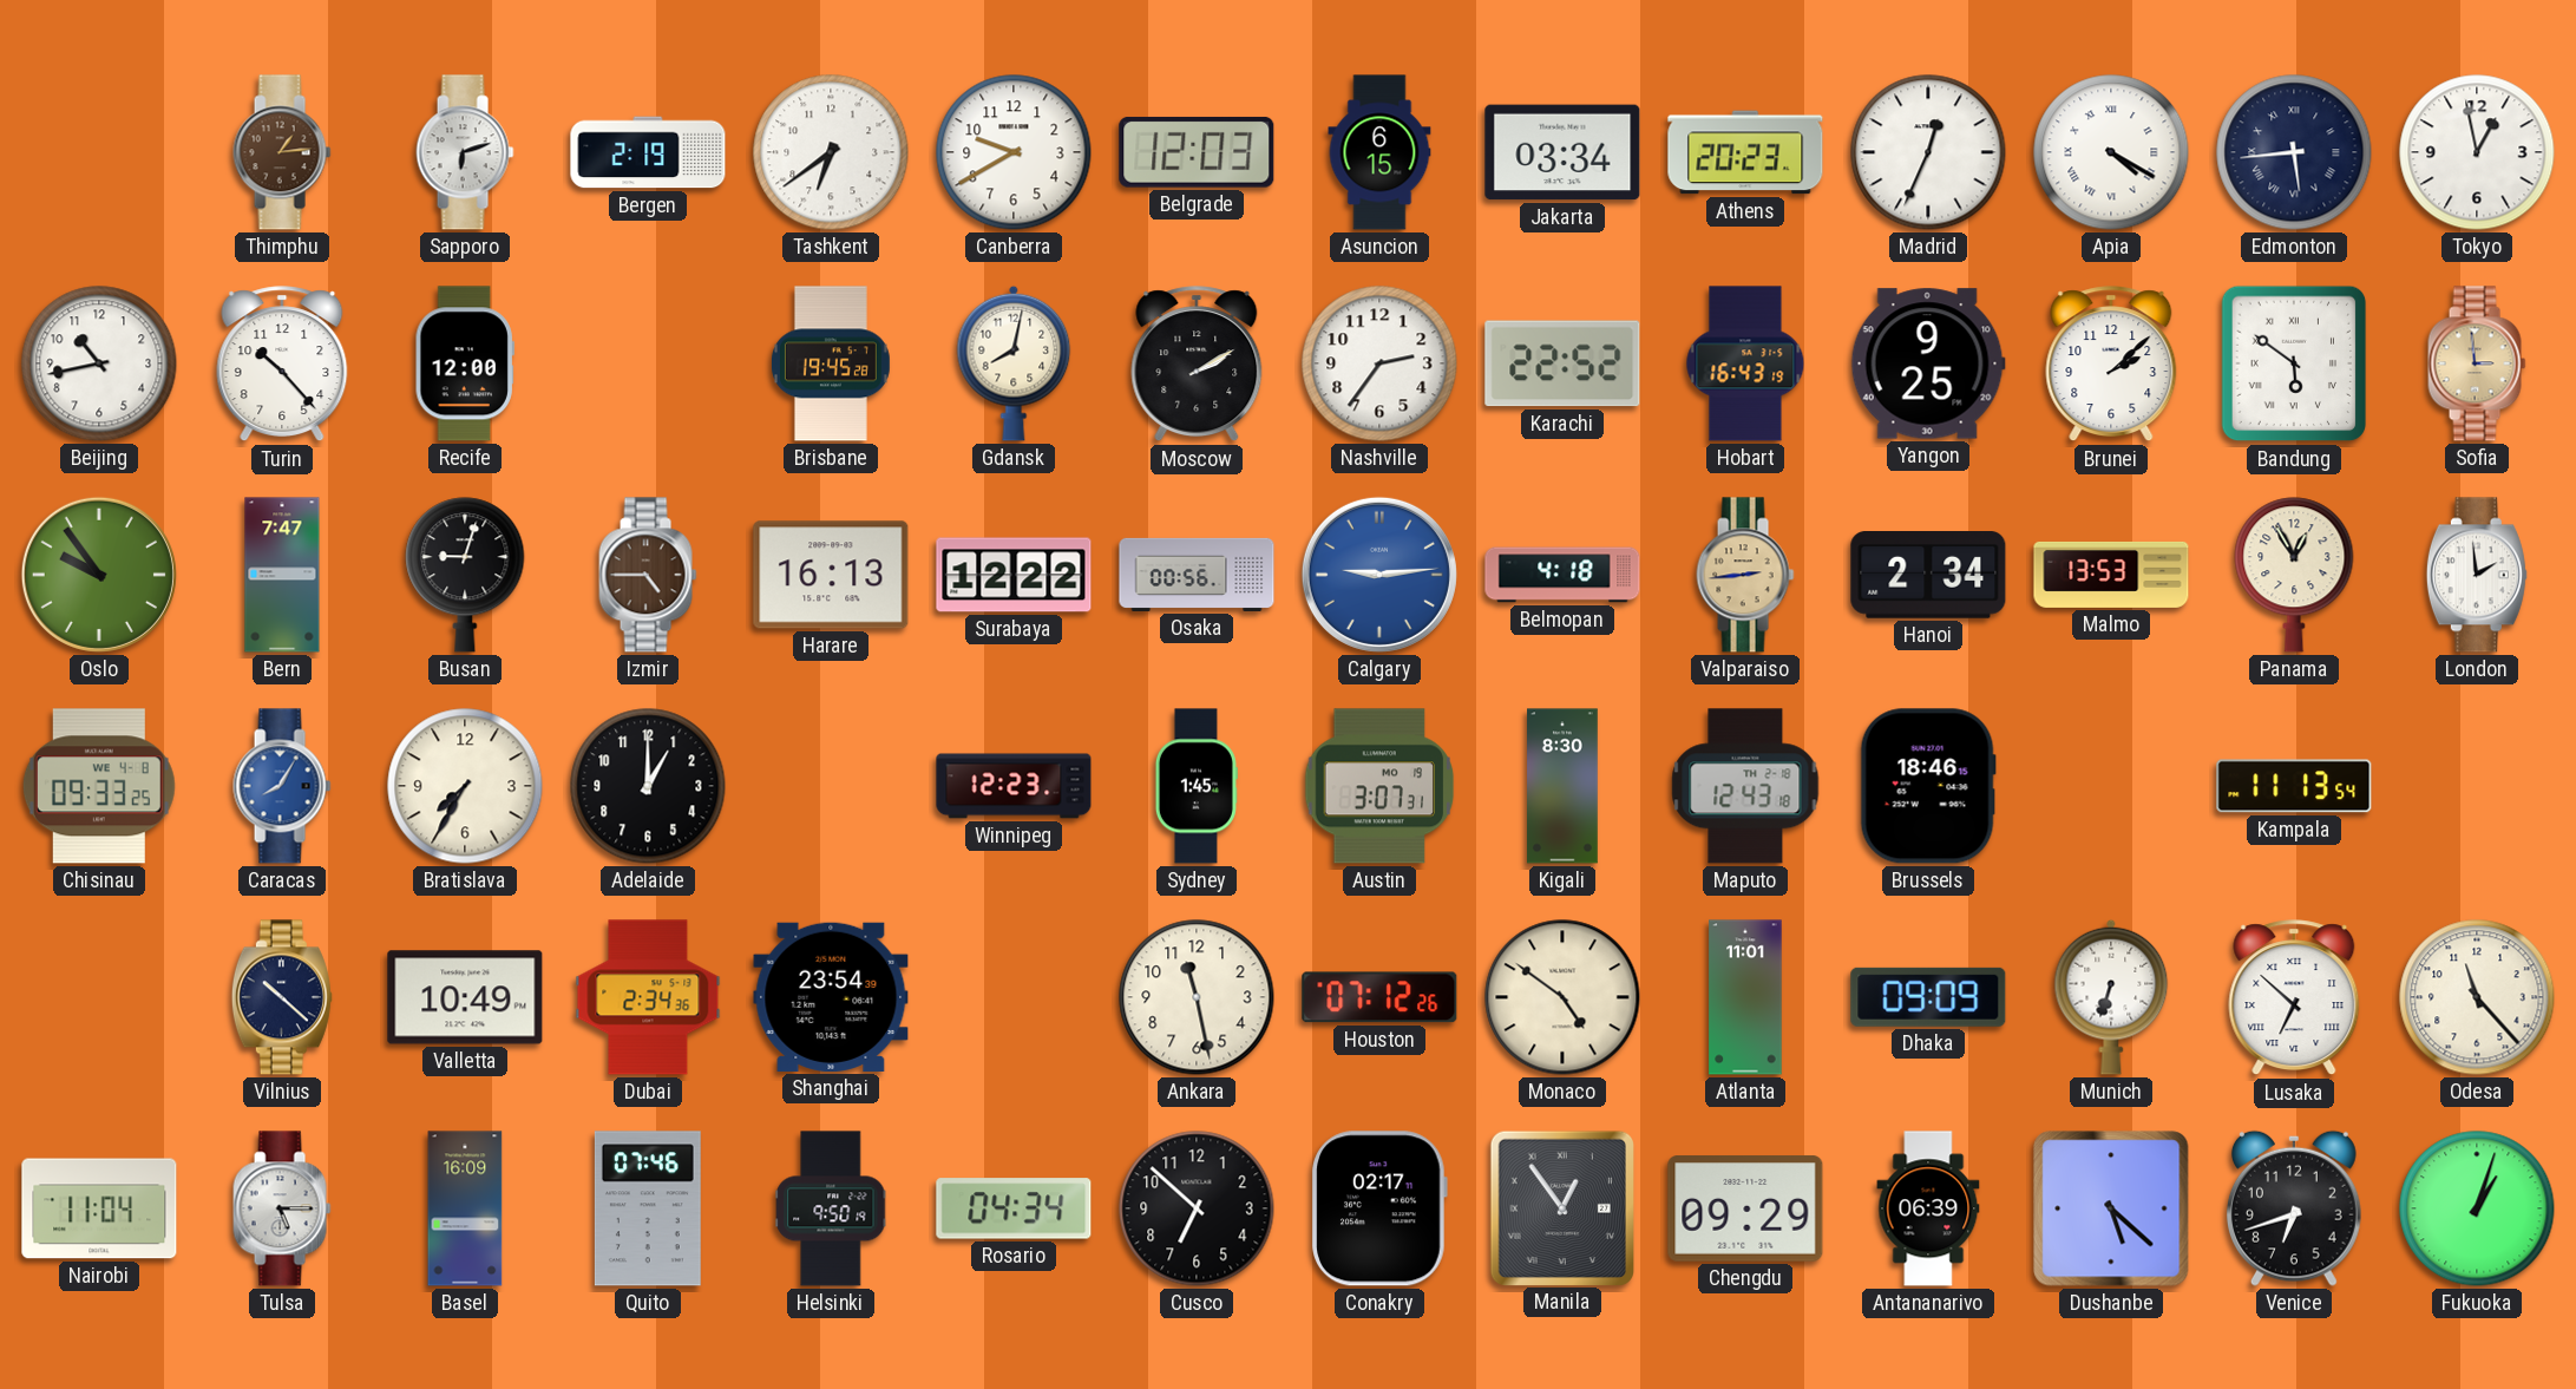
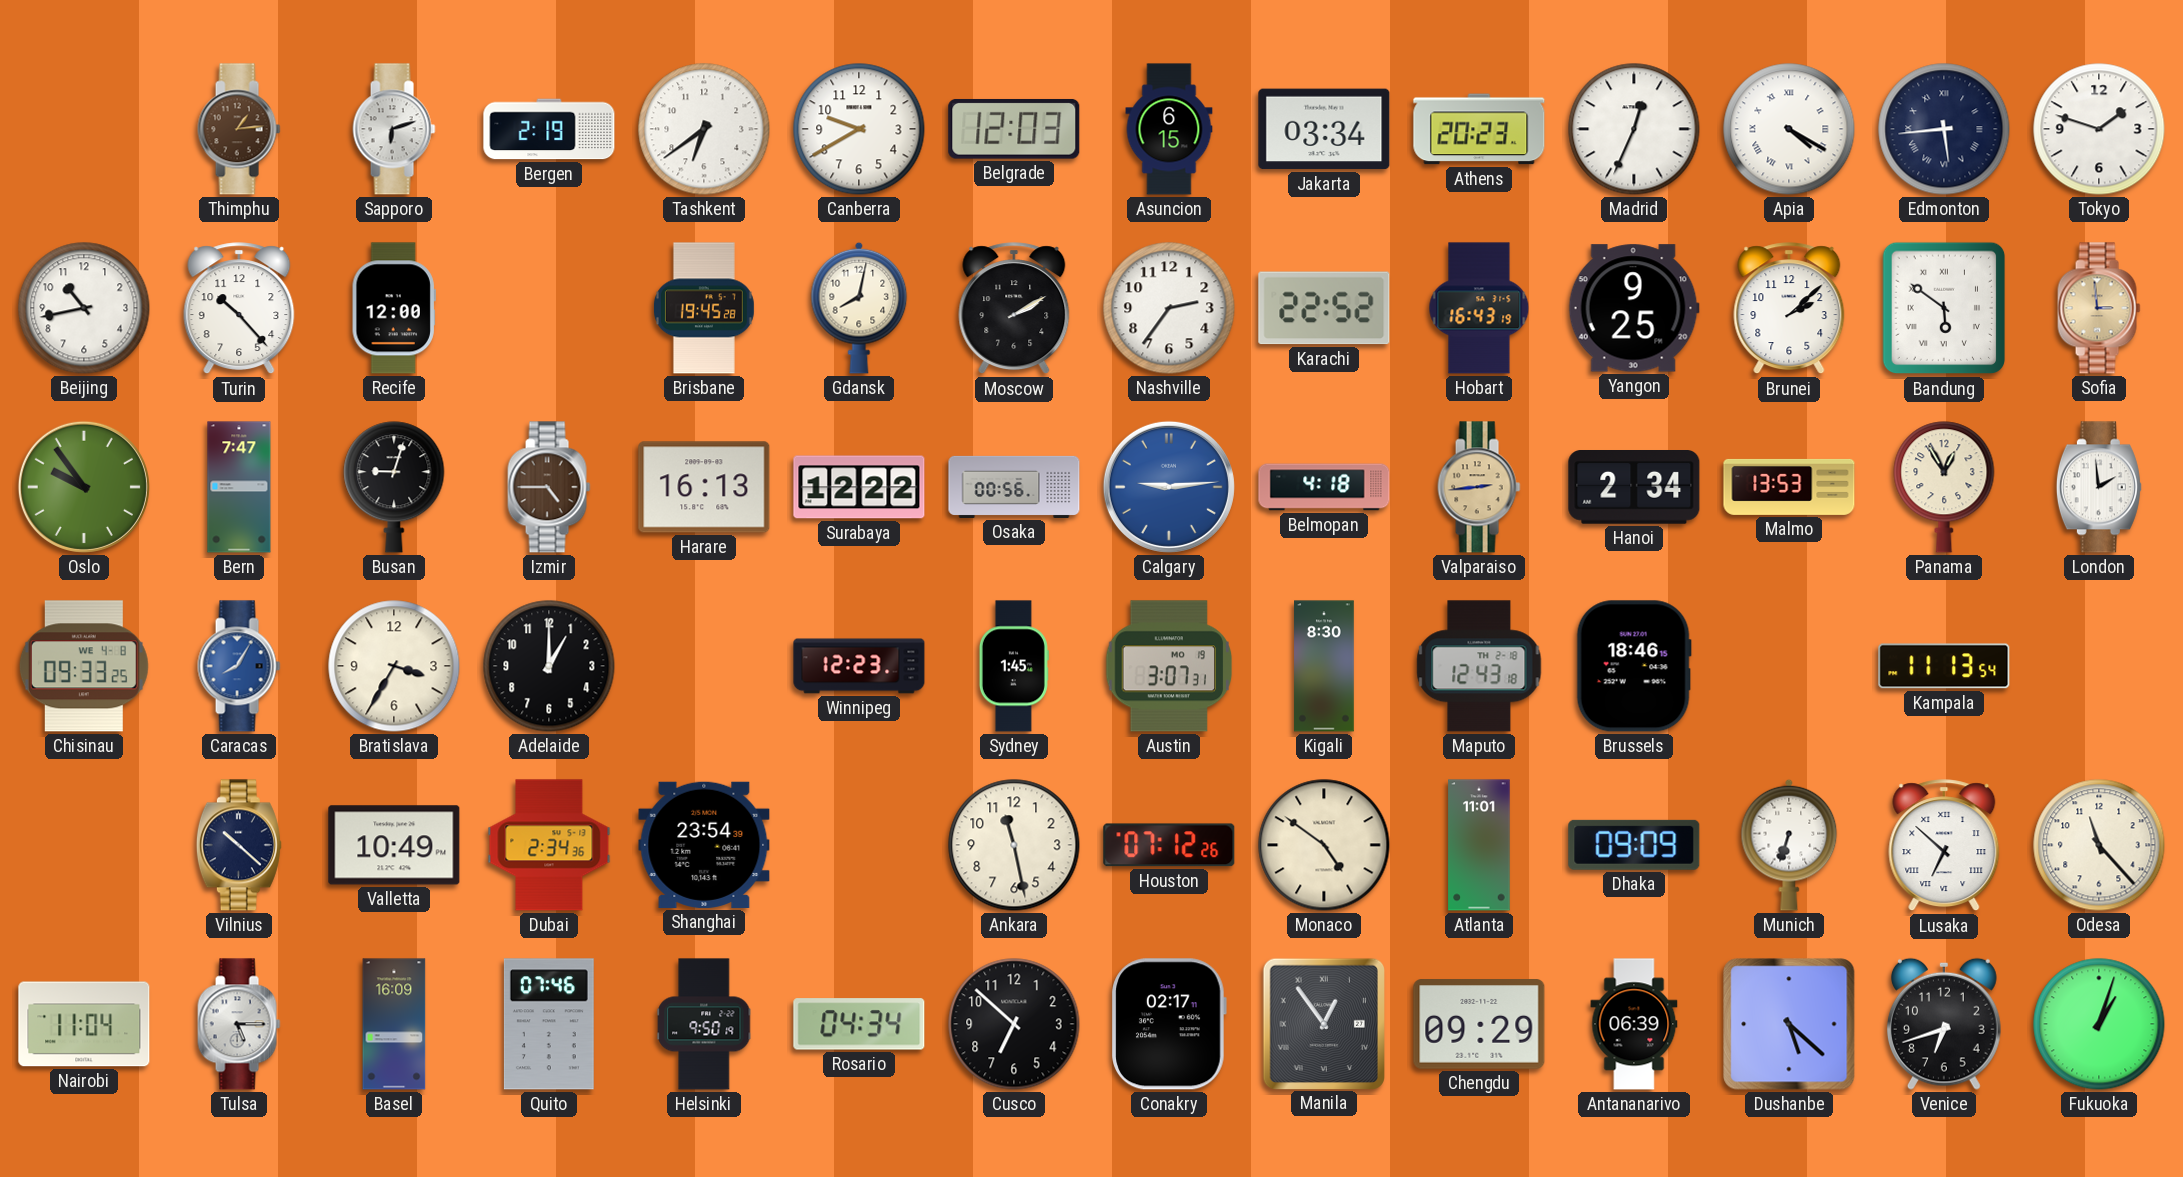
Tokyo: 12:58 -> 1:48
Bratislava: 7:35 -> 3:35
